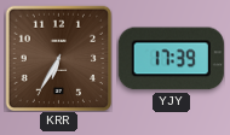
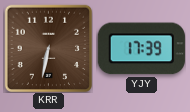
KRR: 6:35 -> 6:32
